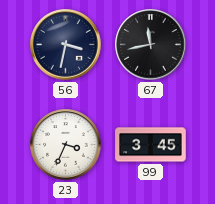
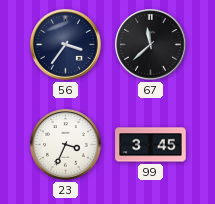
56: 3:32 -> 3:36
67: 11:43 -> 11:38
